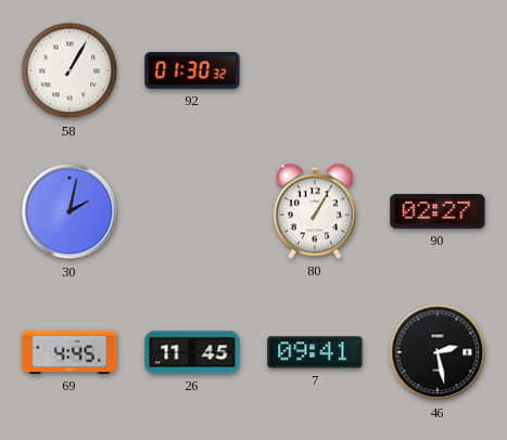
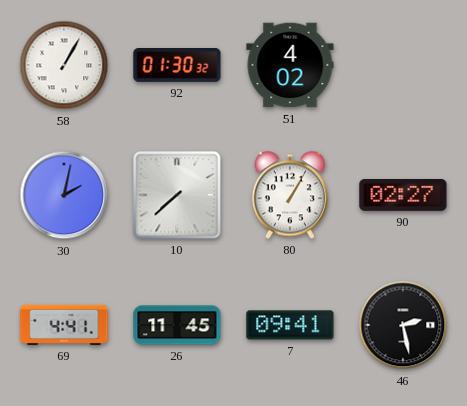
51: none -> 4:02
10: none -> 7:38
69: 4:45 -> 4:41
